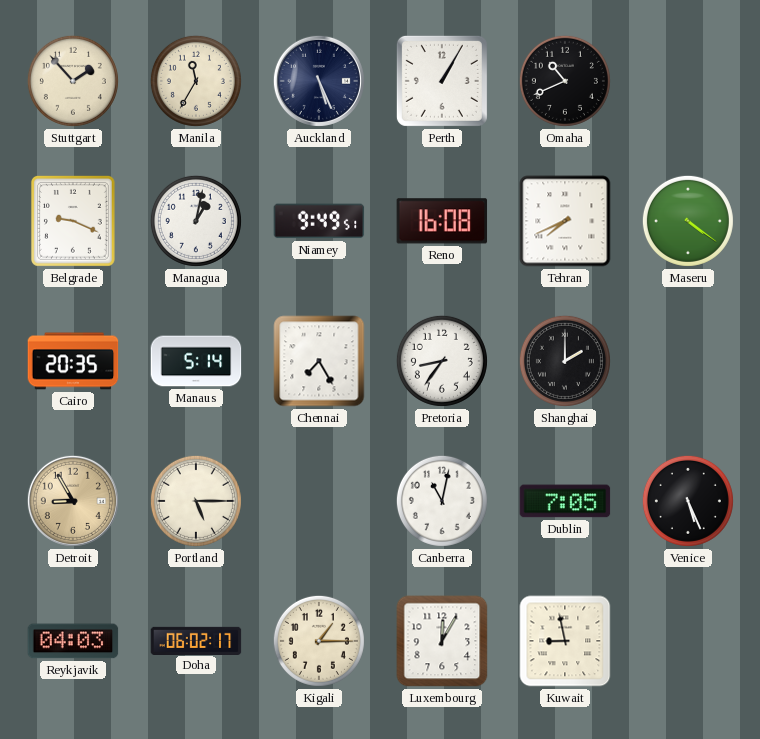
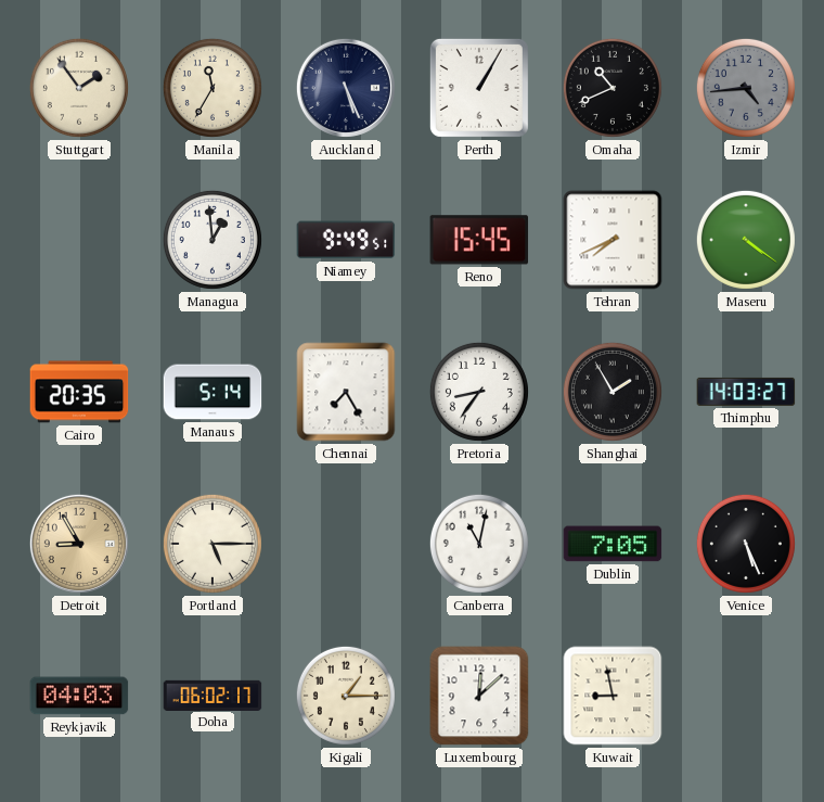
Stuttgart: 1:53 -> 1:54
Izmir: none -> 4:44
Belgrade: 9:19 -> none
Managua: 1:02 -> 12:59
Reno: 16:08 -> 15:45
Shanghai: 2:00 -> 1:55
Thimphu: none -> 14:03
Luxembourg: 12:05 -> 12:08
